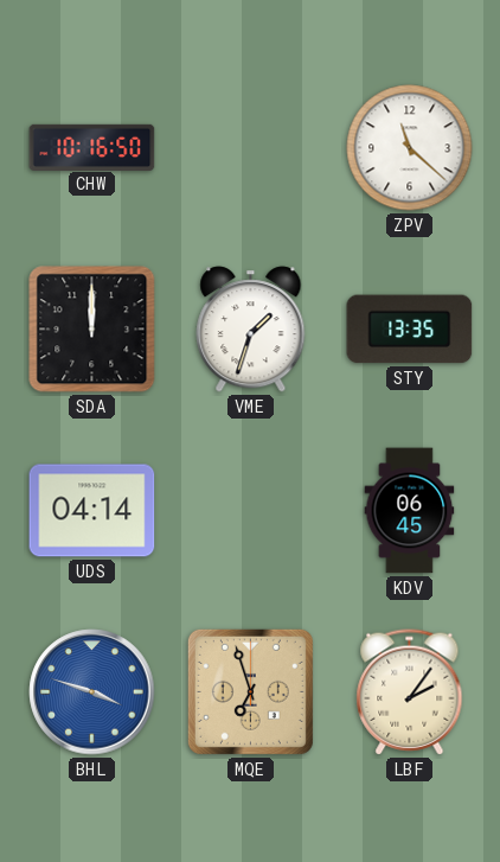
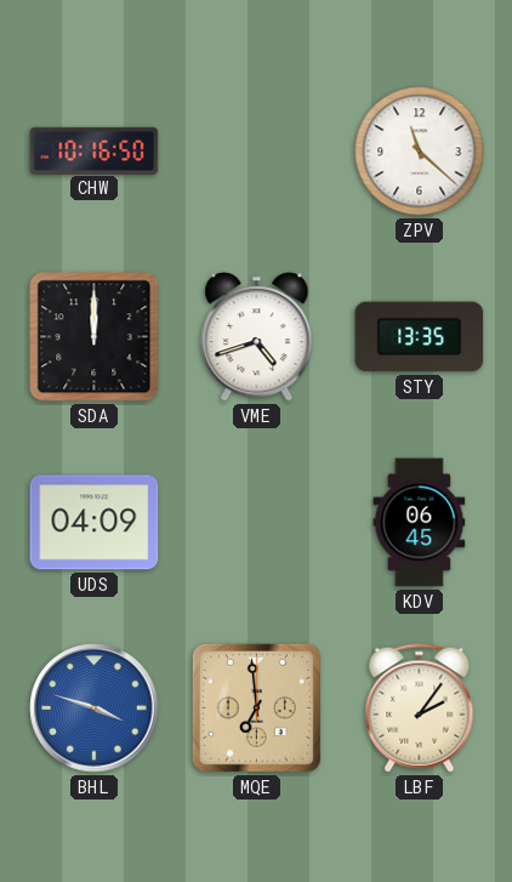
VME: 1:33 -> 4:42
UDS: 04:14 -> 04:09
MQE: 6:57 -> 6:59
